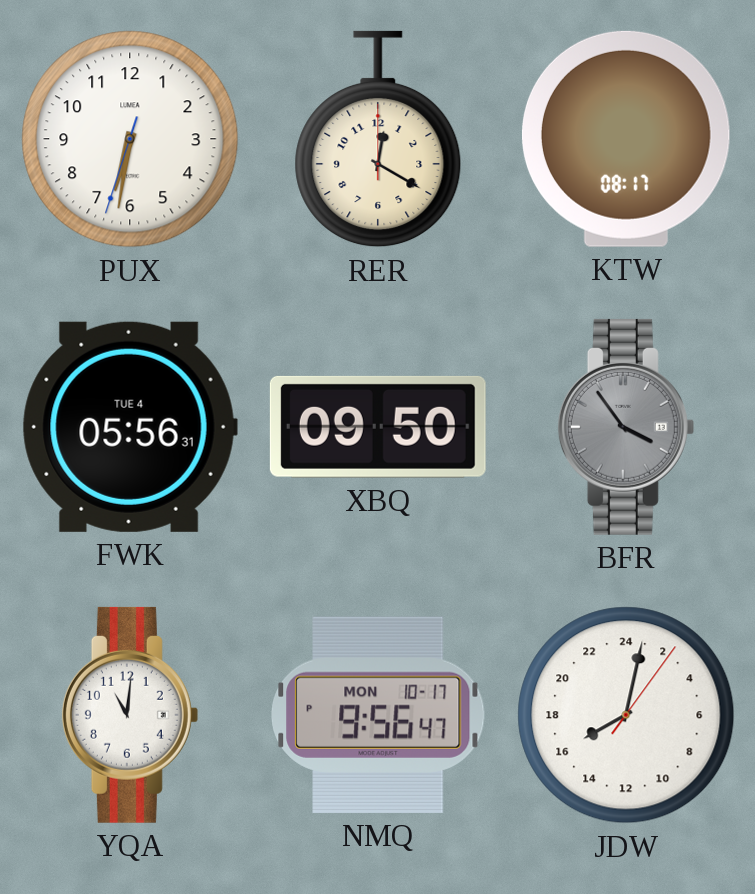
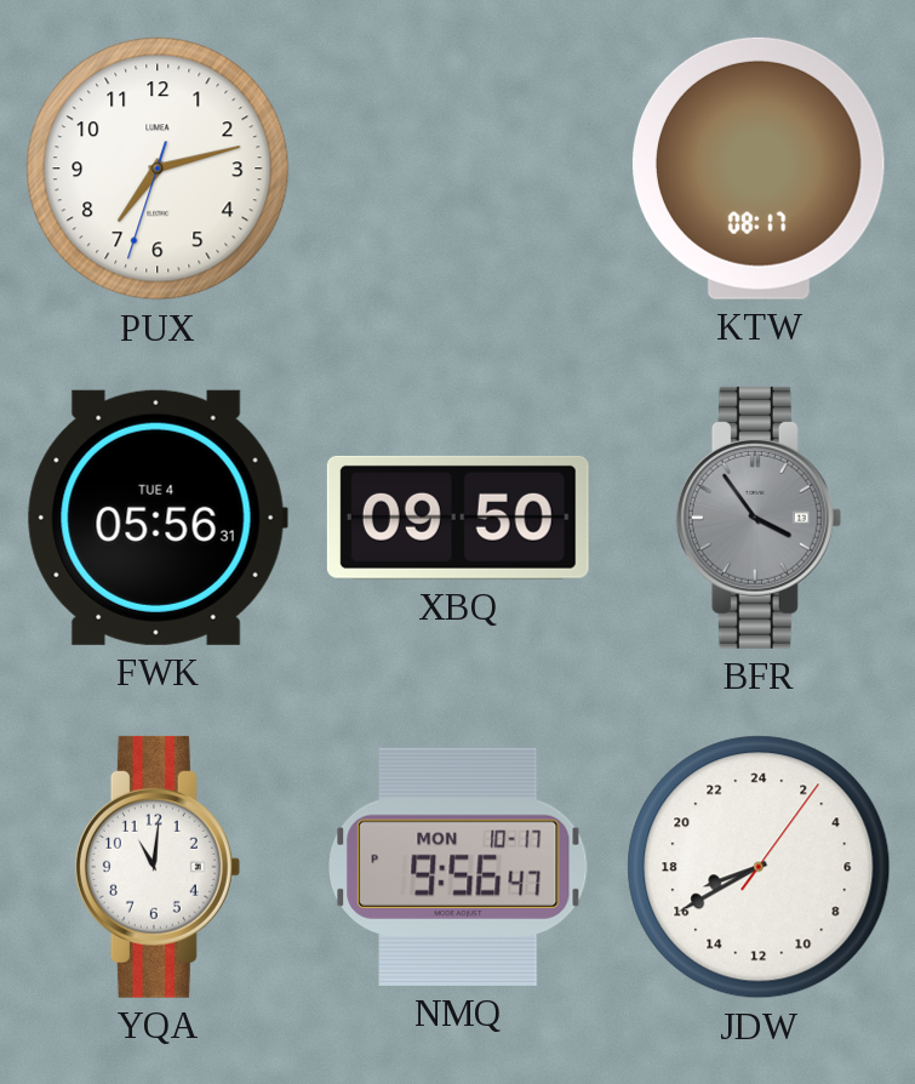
PUX: 6:31 -> 7:12
RER: 12:20 -> none
JDW: 16:02 -> 16:40
